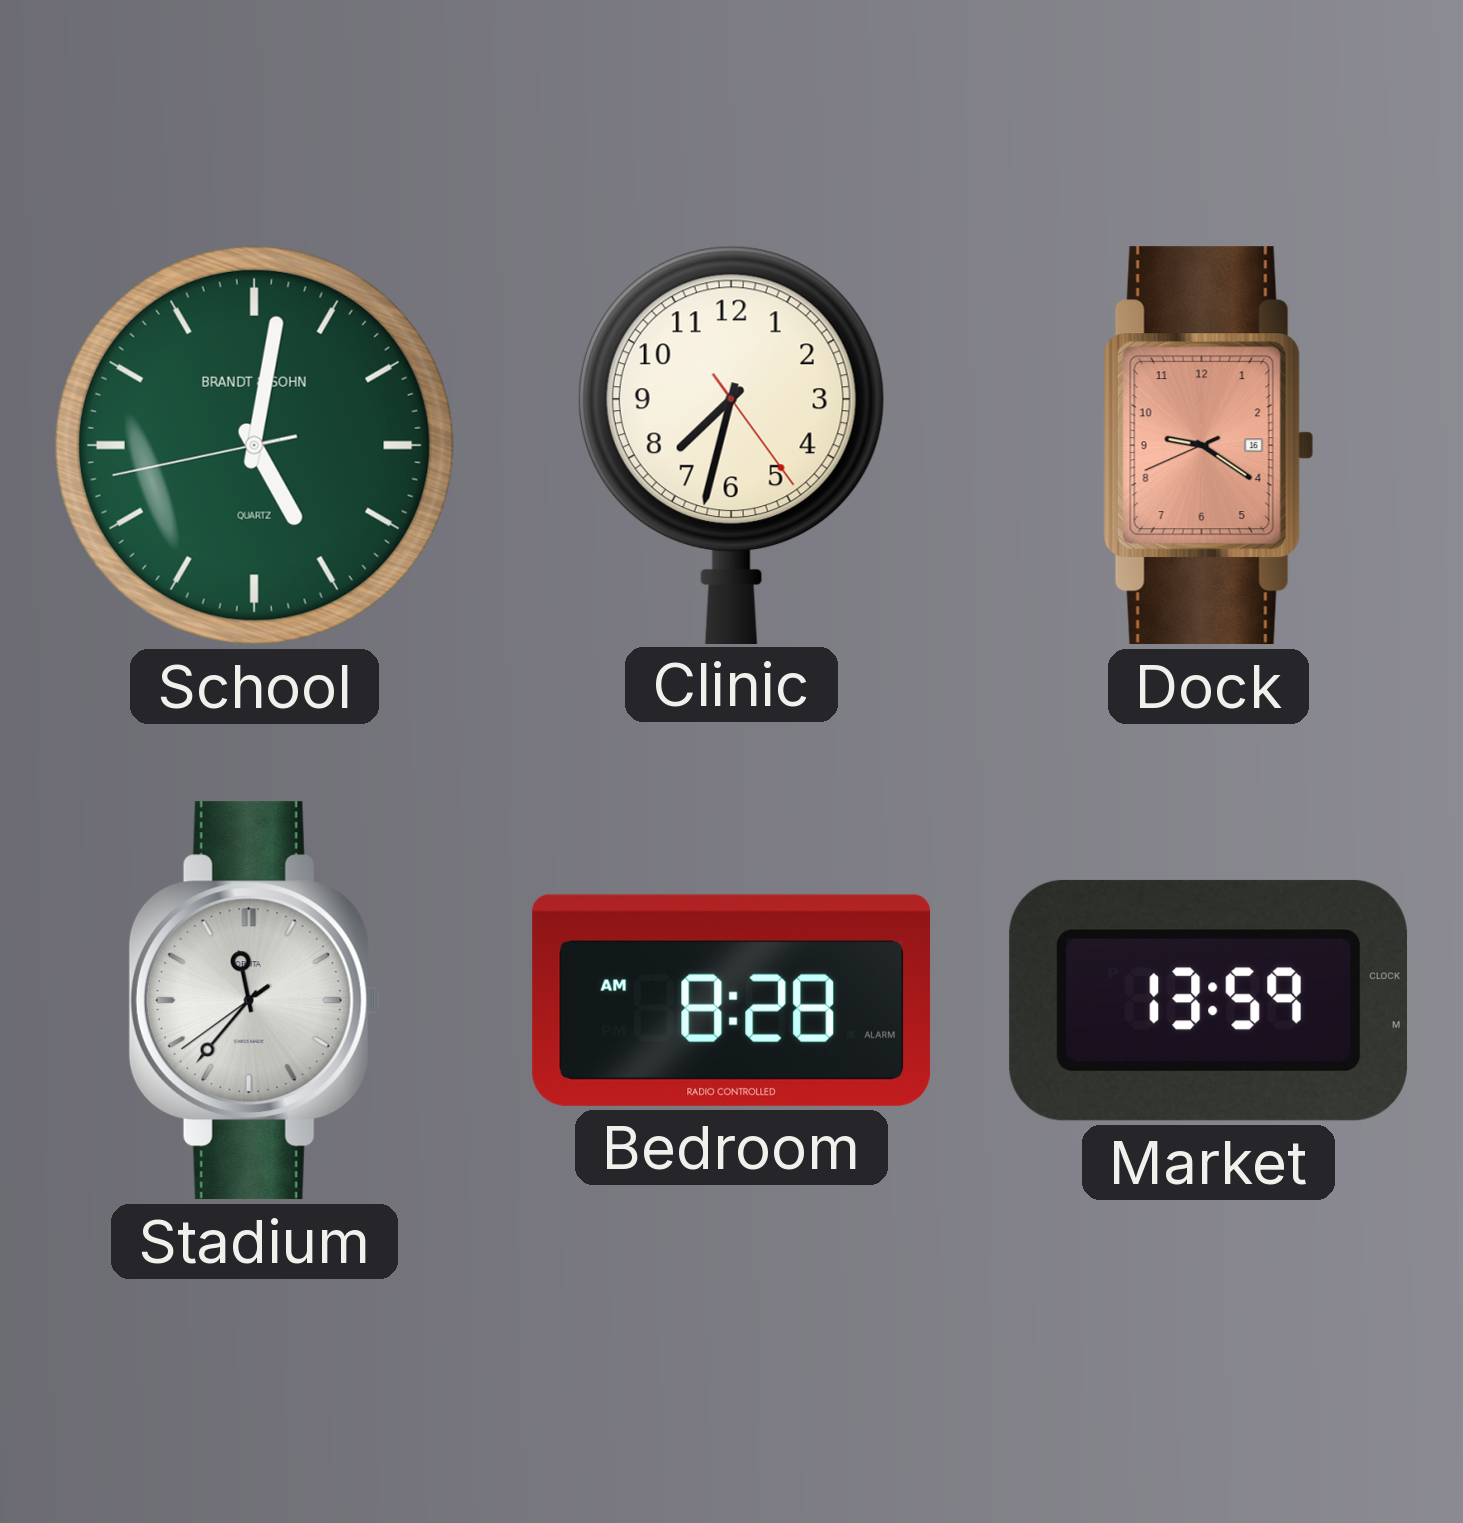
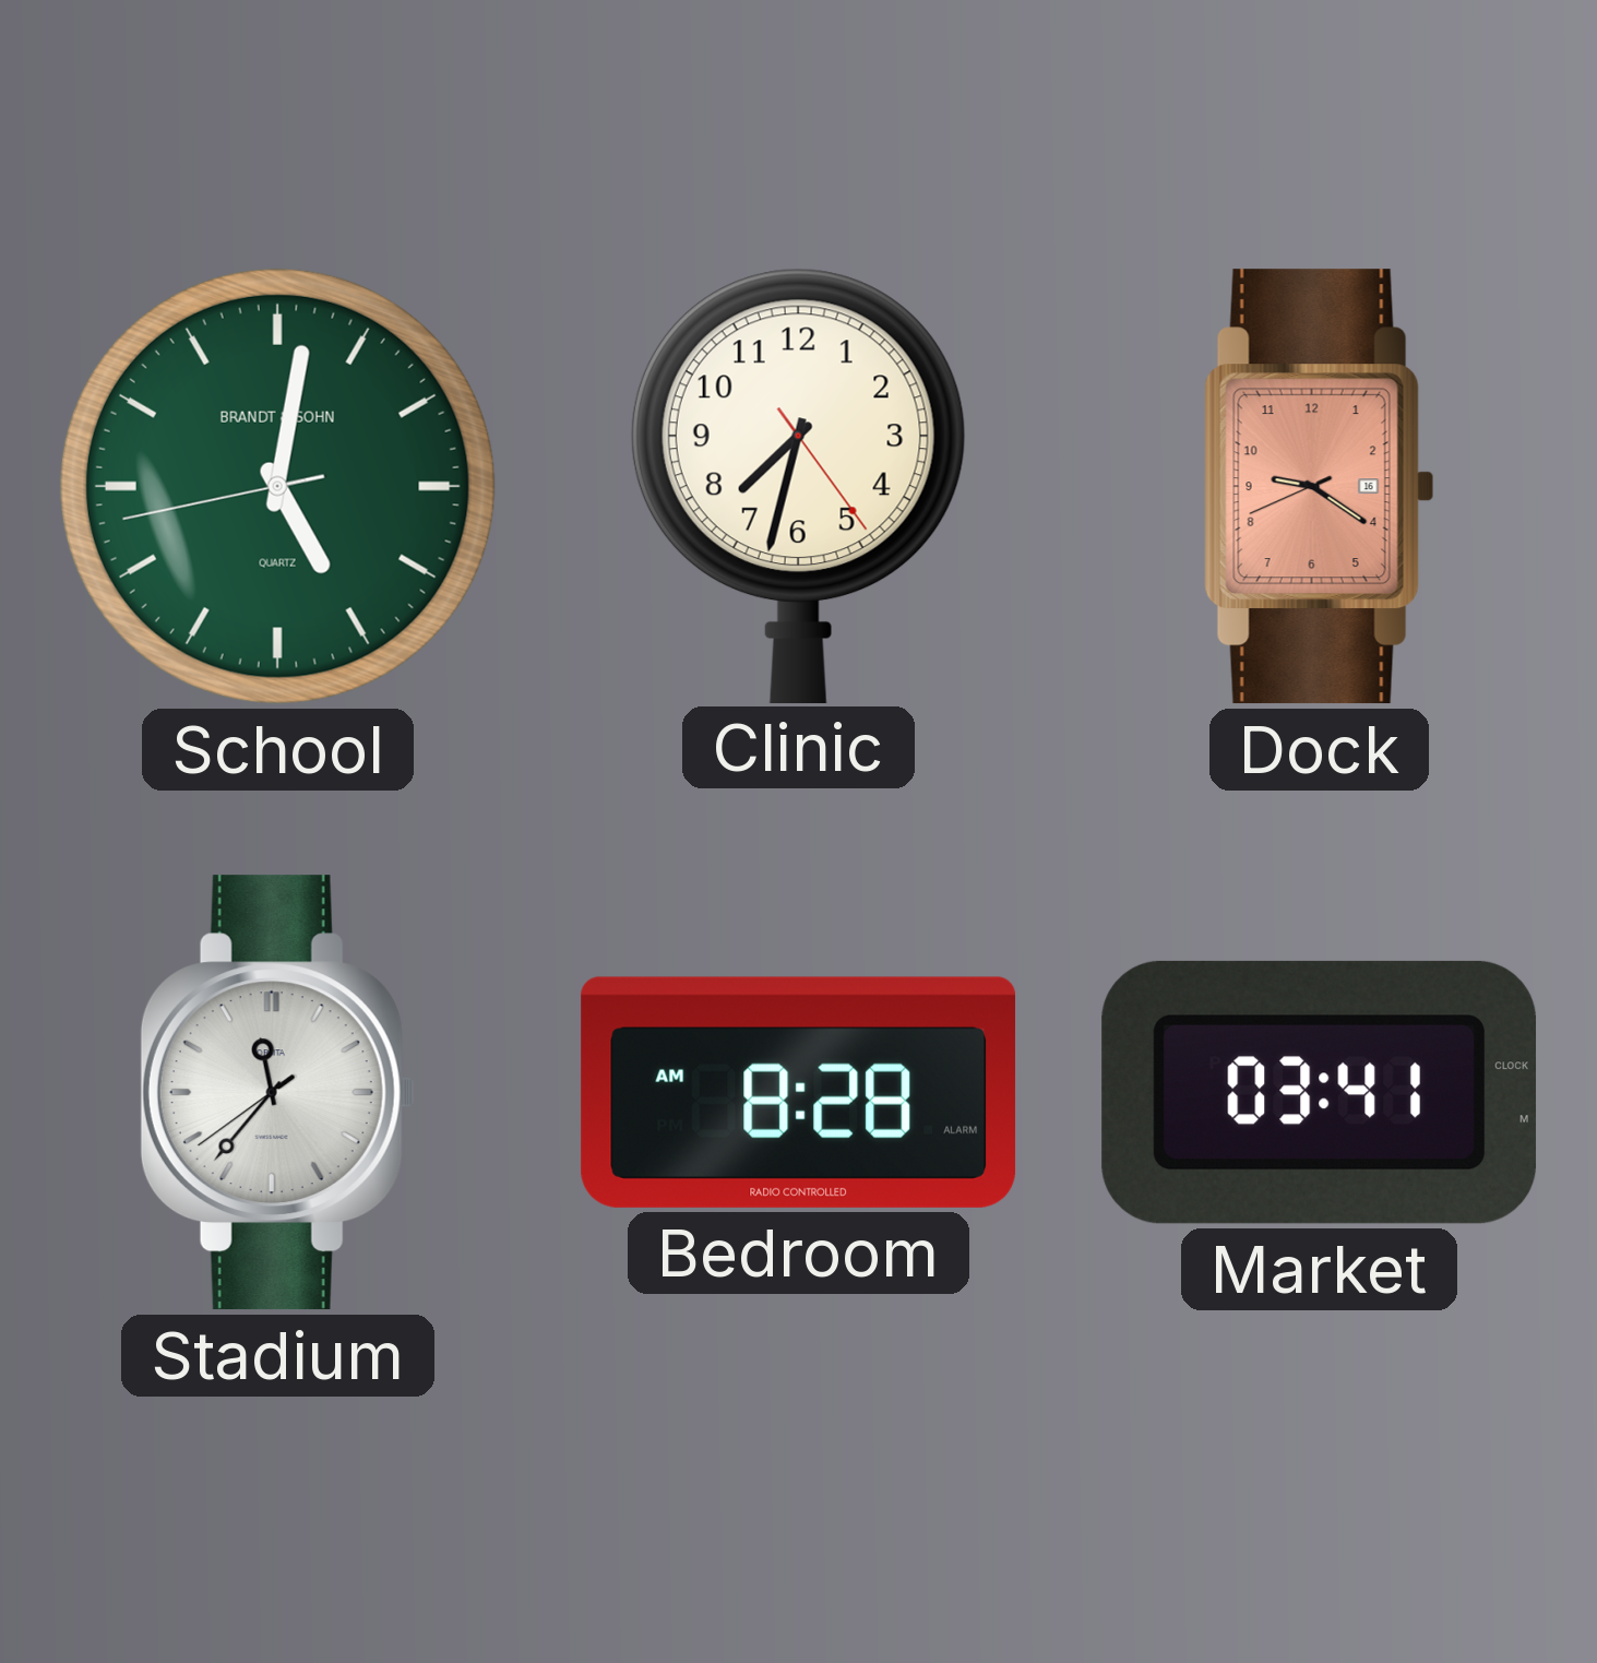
Market: 13:59 -> 03:41
